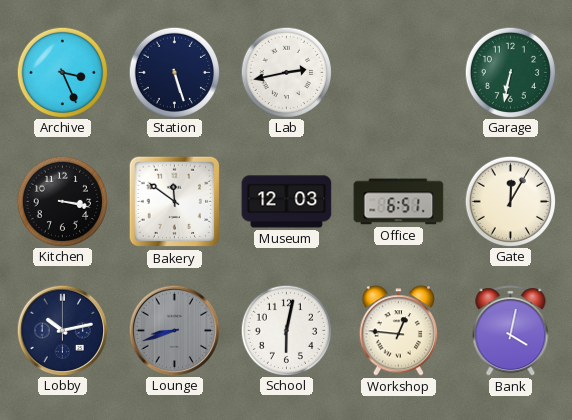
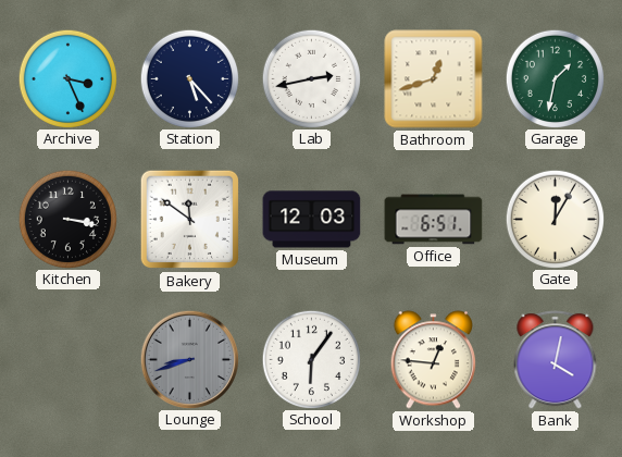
Station: 5:27 -> 5:23
Bathroom: none -> 12:42
Garage: 6:32 -> 1:32
Lobby: 10:13 -> none
School: 6:02 -> 6:06
